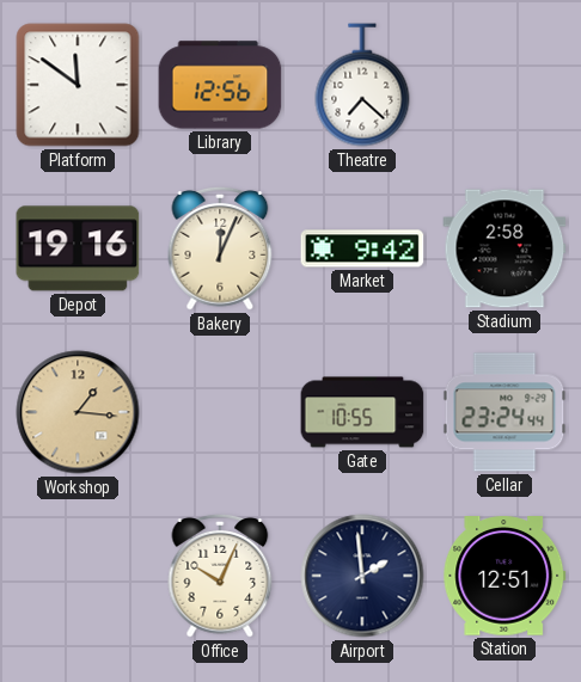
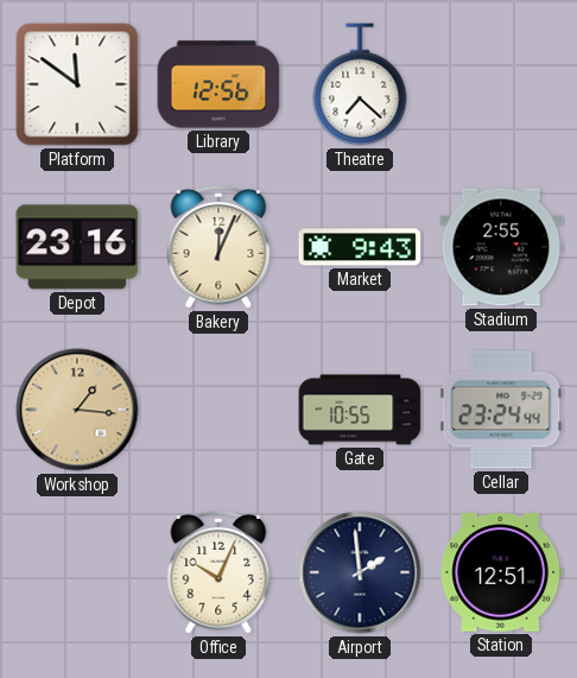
Depot: 19:16 -> 23:16
Market: 9:42 -> 9:43
Stadium: 2:58 -> 2:55
